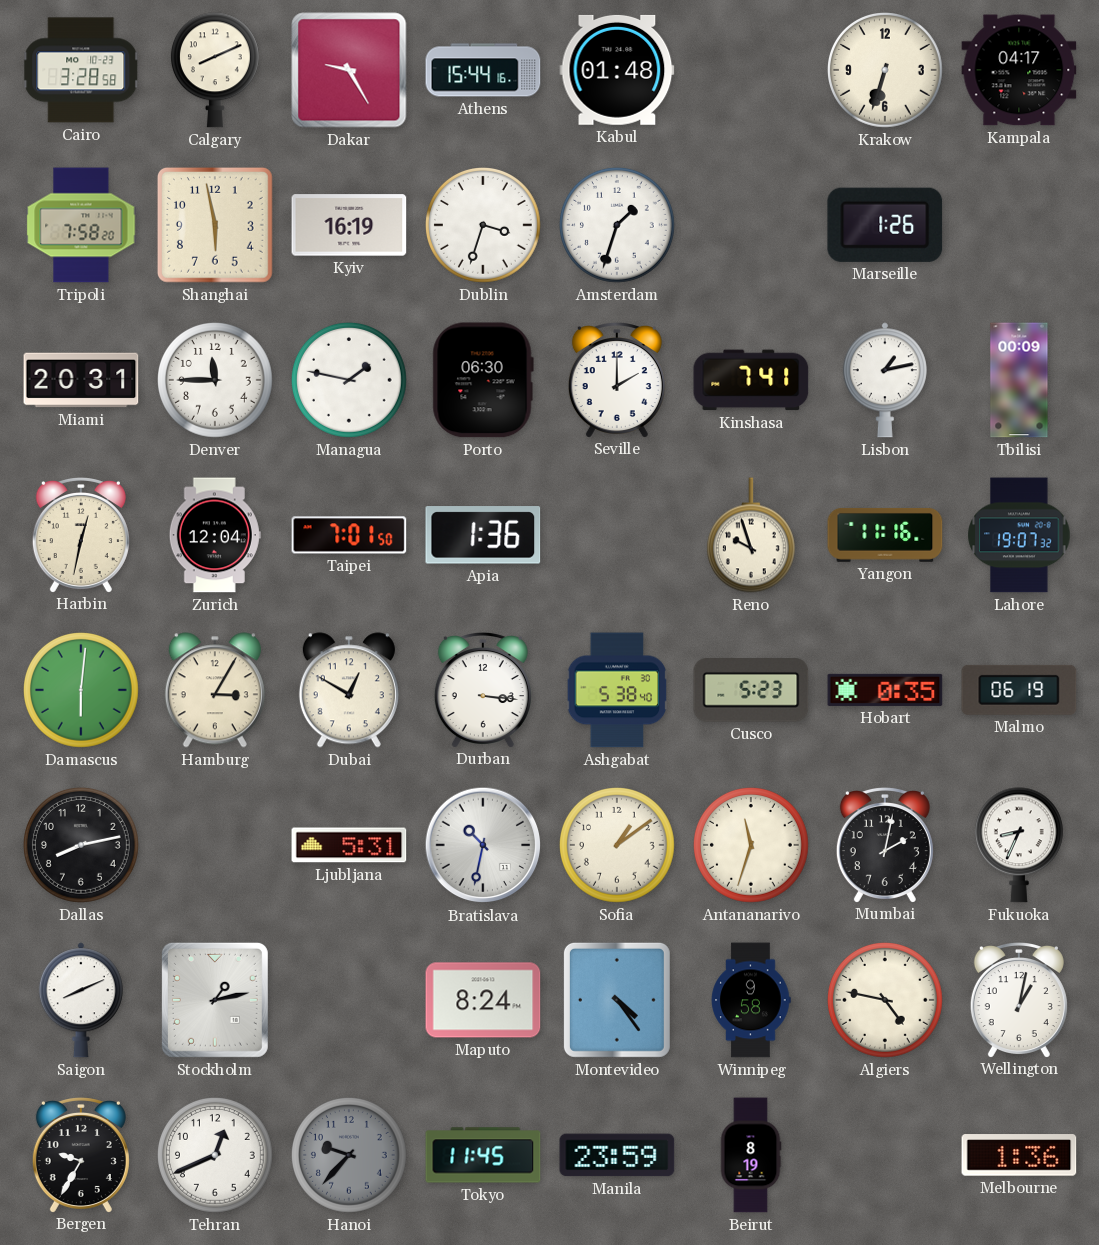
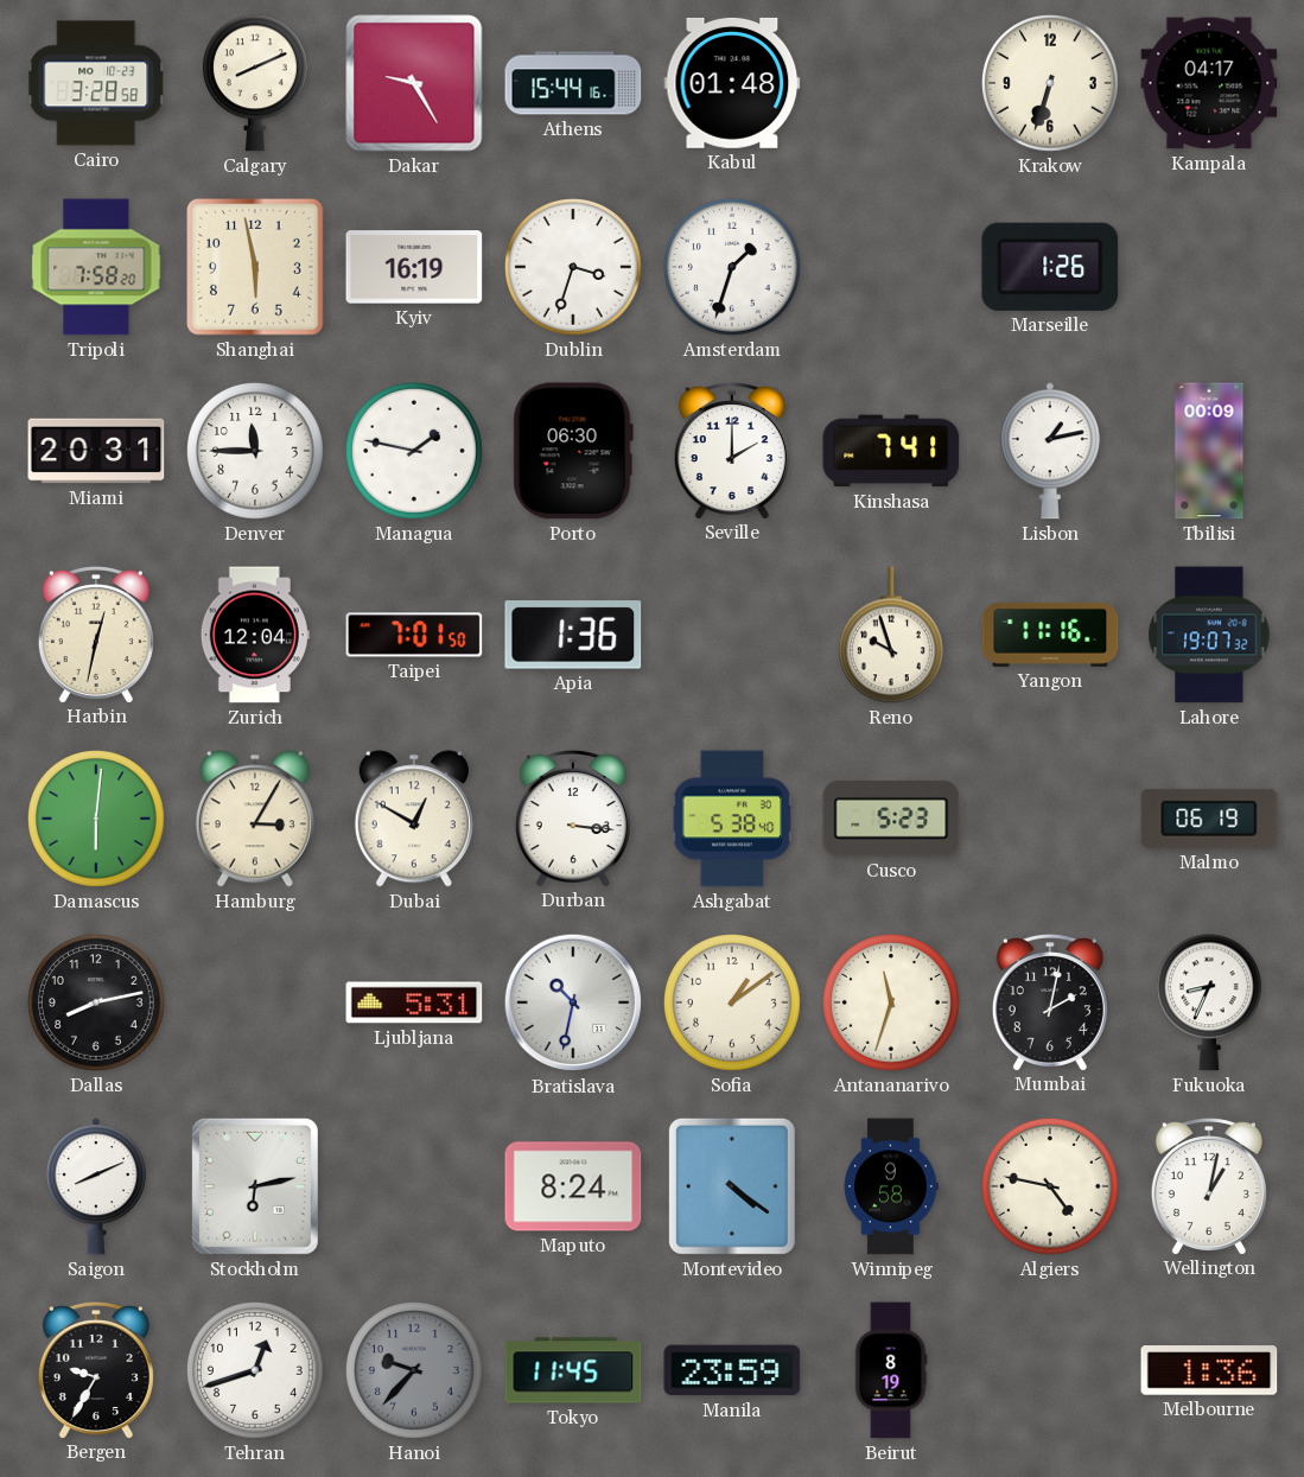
Hobart: 0:35 -> none
Stockholm: 1:13 -> 6:13
Montevideo: 4:24 -> 4:21
Tehran: 12:41 -> 12:42
